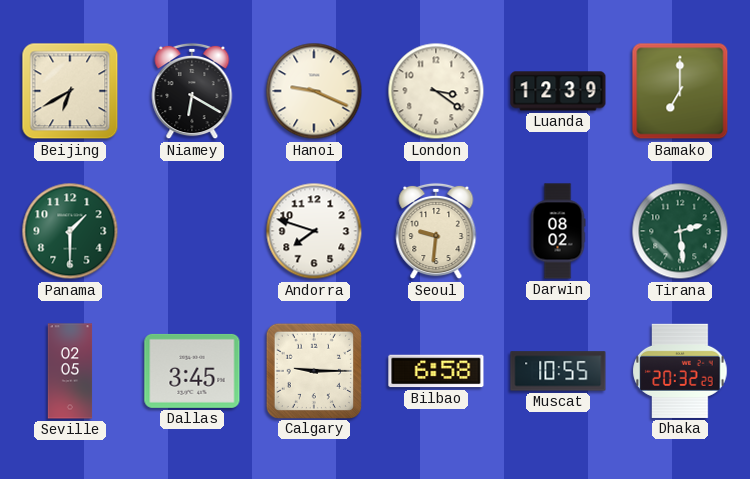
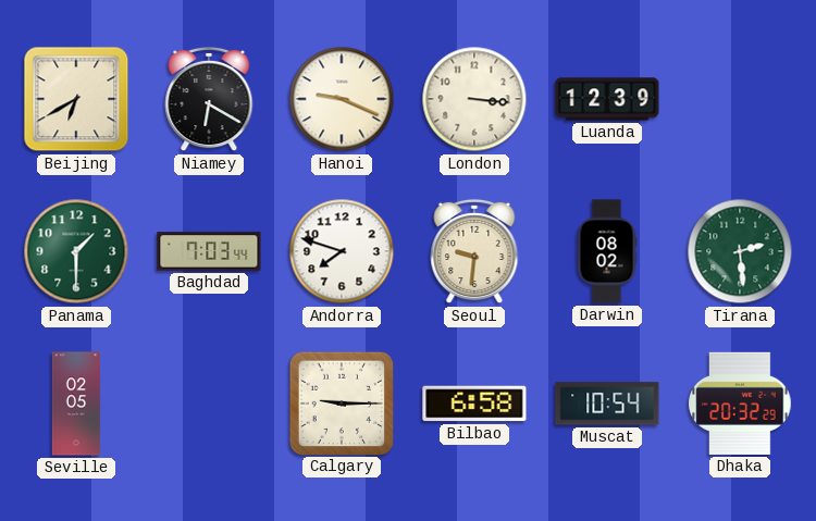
London: 3:21 -> 3:16
Bamako: 7:00 -> none
Baghdad: none -> 7:03
Dallas: 3:45 -> none
Muscat: 10:55 -> 10:54
